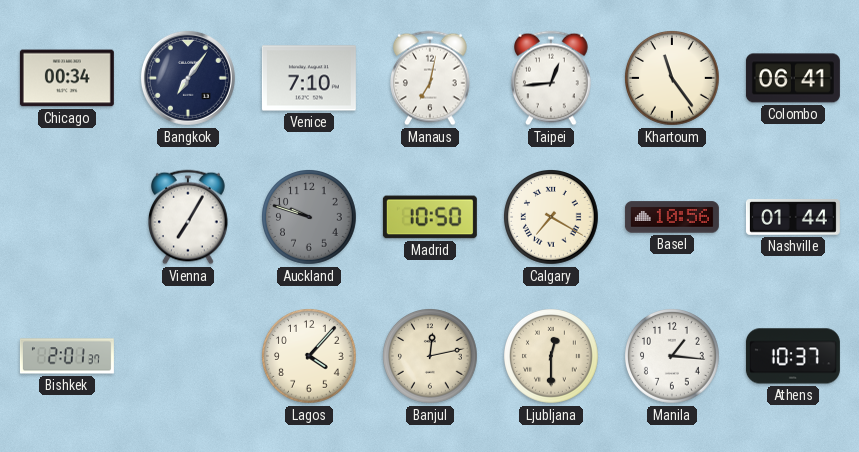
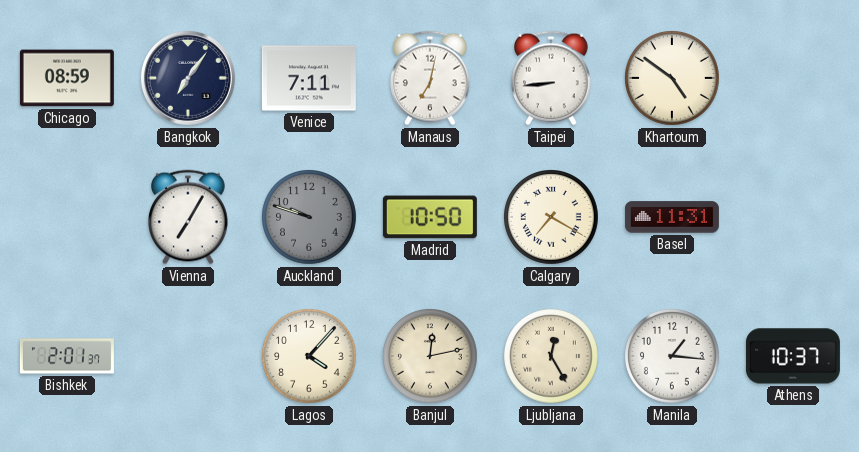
Chicago: 00:34 -> 08:59
Venice: 7:10 -> 7:11
Taipei: 12:44 -> 8:44
Khartoum: 11:24 -> 4:51
Colombo: 06:41 -> none
Basel: 10:56 -> 11:31
Nashville: 01:44 -> none
Ljubljana: 12:30 -> 12:25
